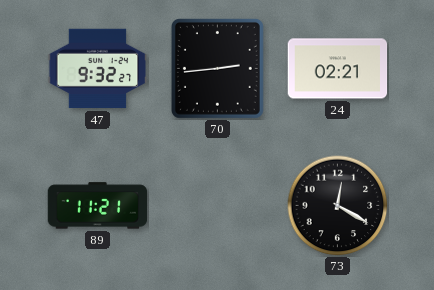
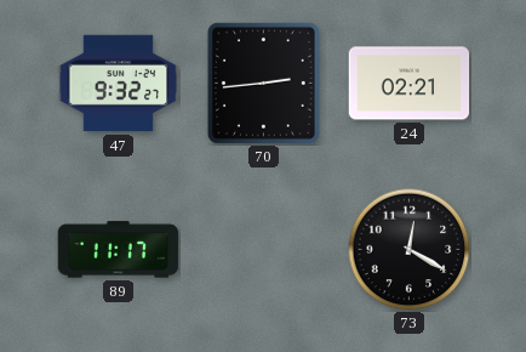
89: 11:21 -> 11:17
